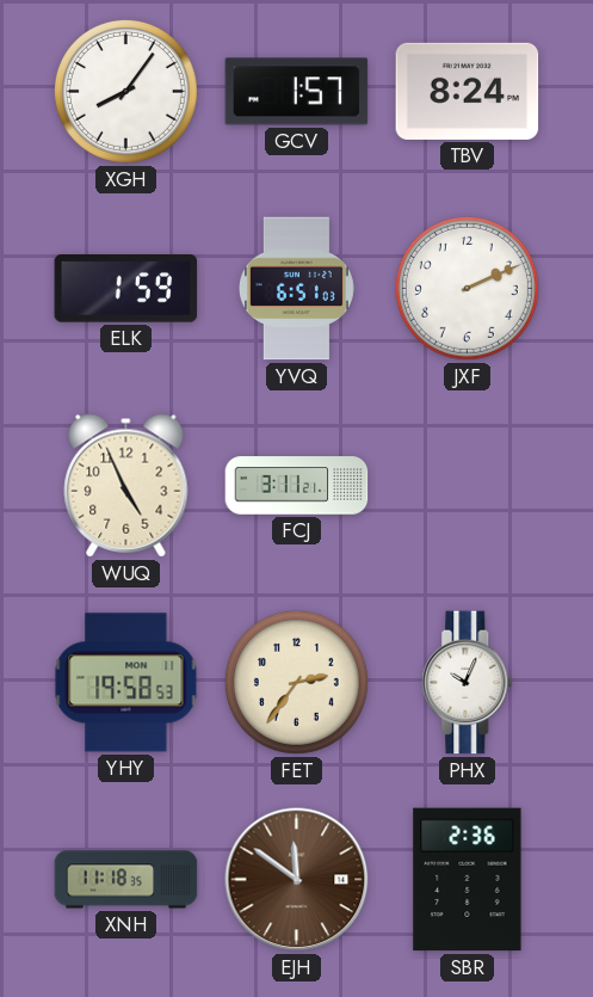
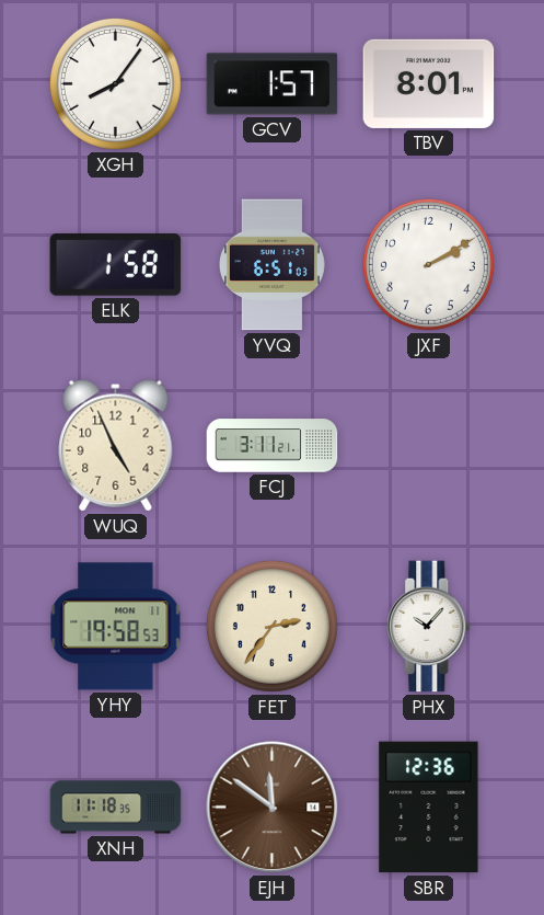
TBV: 8:24 -> 8:01
ELK: 1:59 -> 1:58
JXF: 2:11 -> 2:10
PHX: 10:04 -> 10:07
SBR: 2:36 -> 12:36
